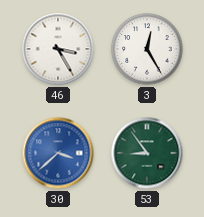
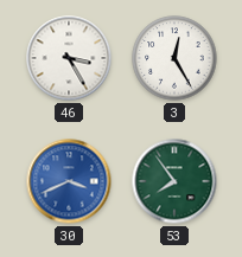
30: 3:38 -> 3:41
53: 8:54 -> 7:54
